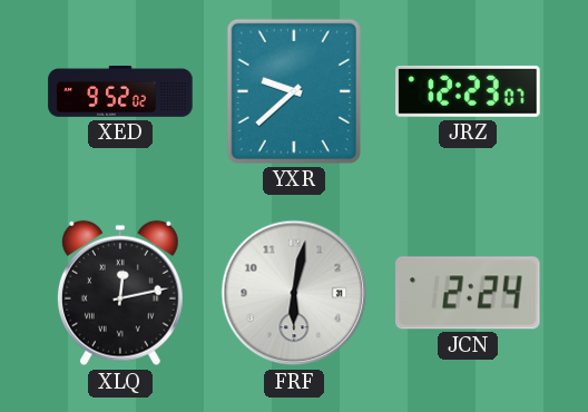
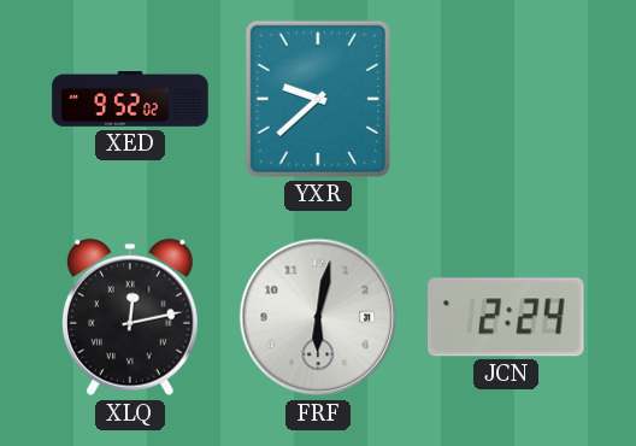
JRZ: 12:23 -> none
